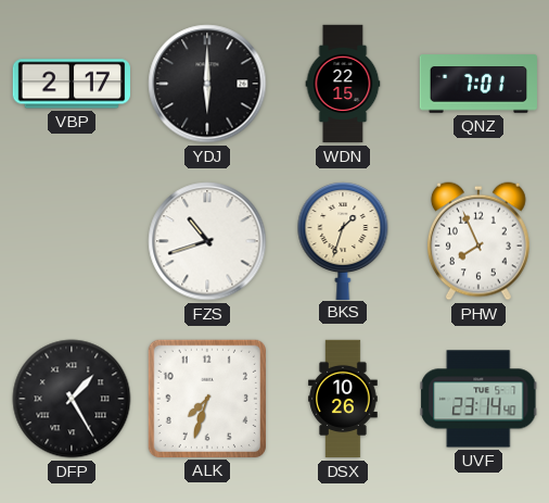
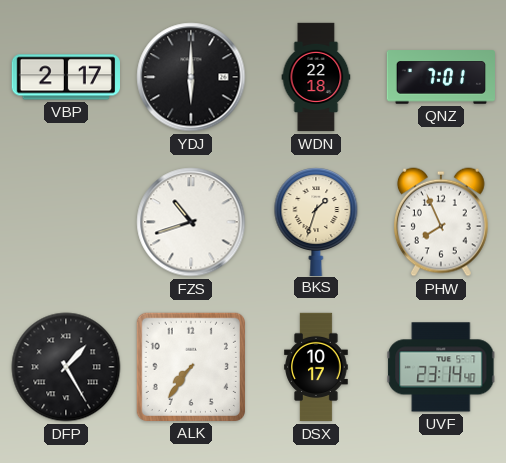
WDN: 22:15 -> 22:18
ALK: 7:33 -> 7:36
DSX: 10:26 -> 10:17
